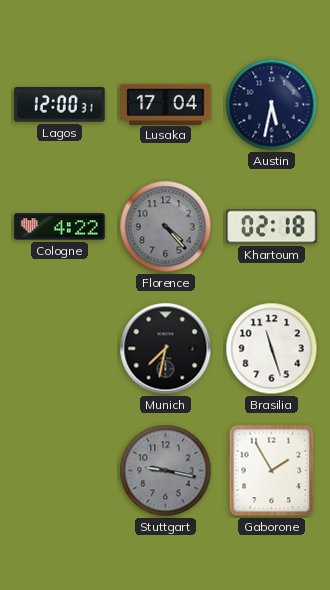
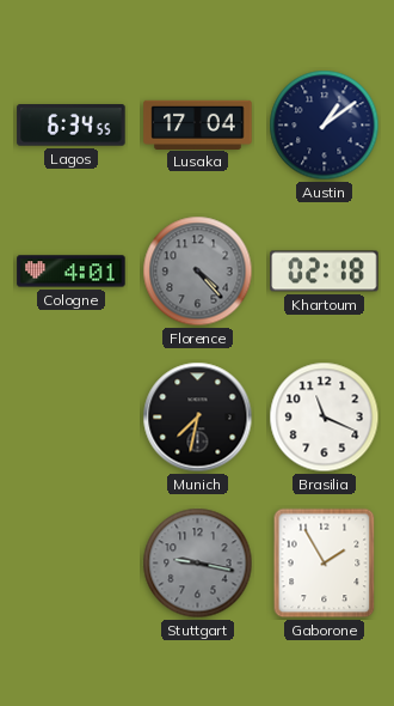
Lagos: 12:00 -> 6:34
Austin: 5:32 -> 1:09
Cologne: 4:22 -> 4:01
Brasilia: 11:27 -> 11:19
